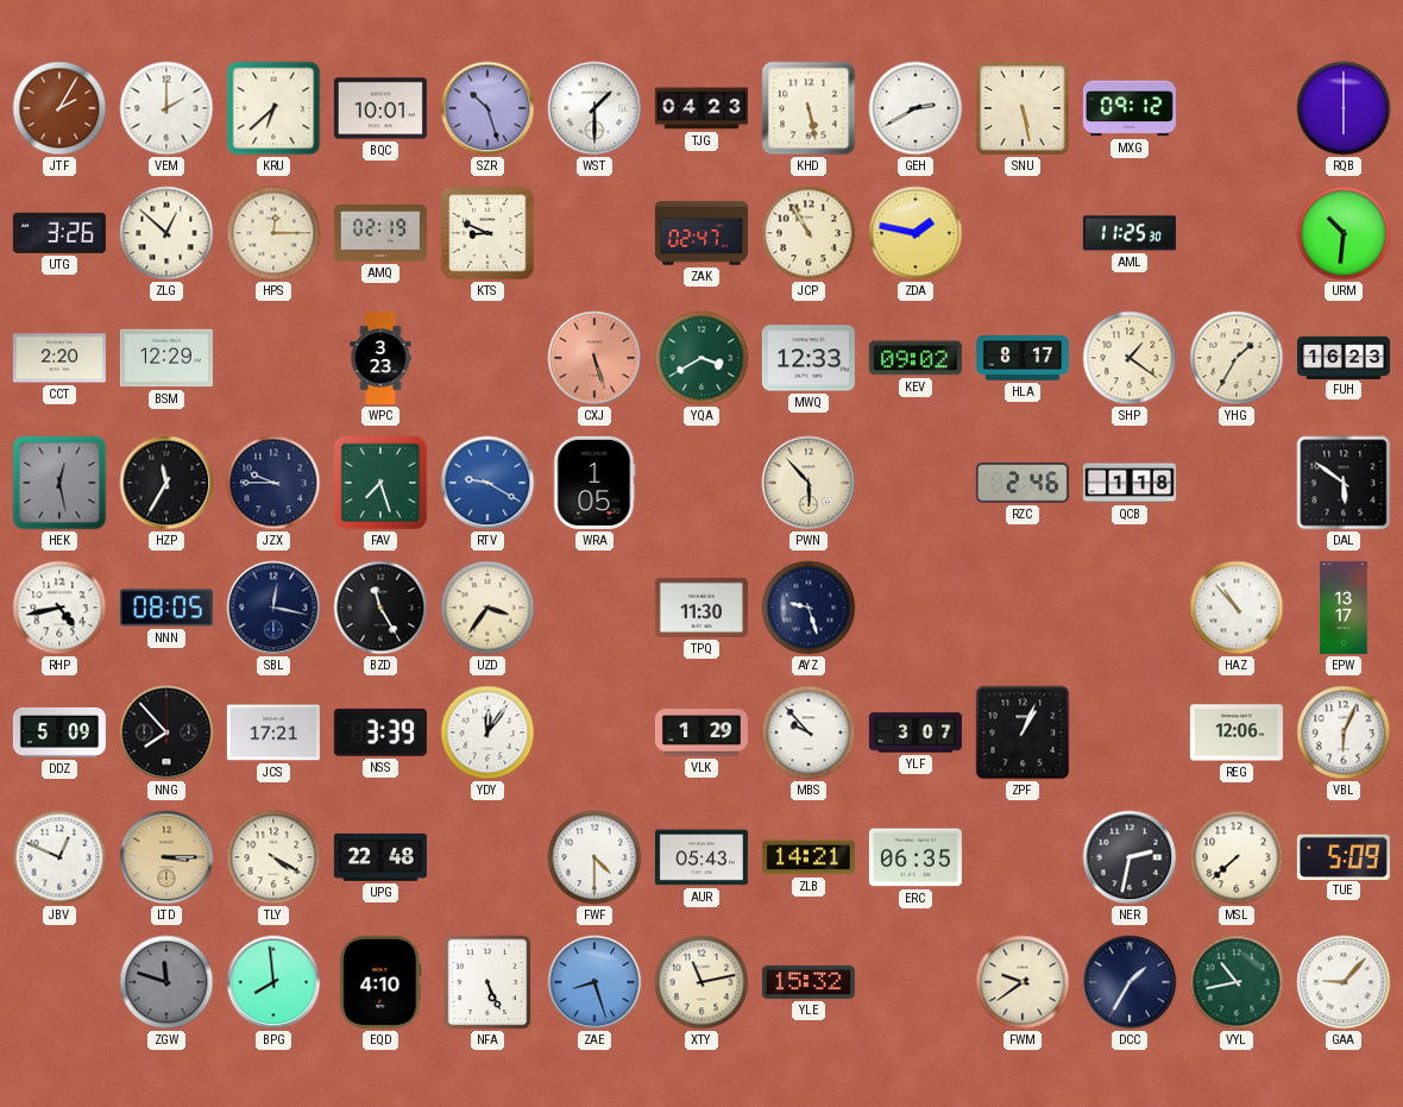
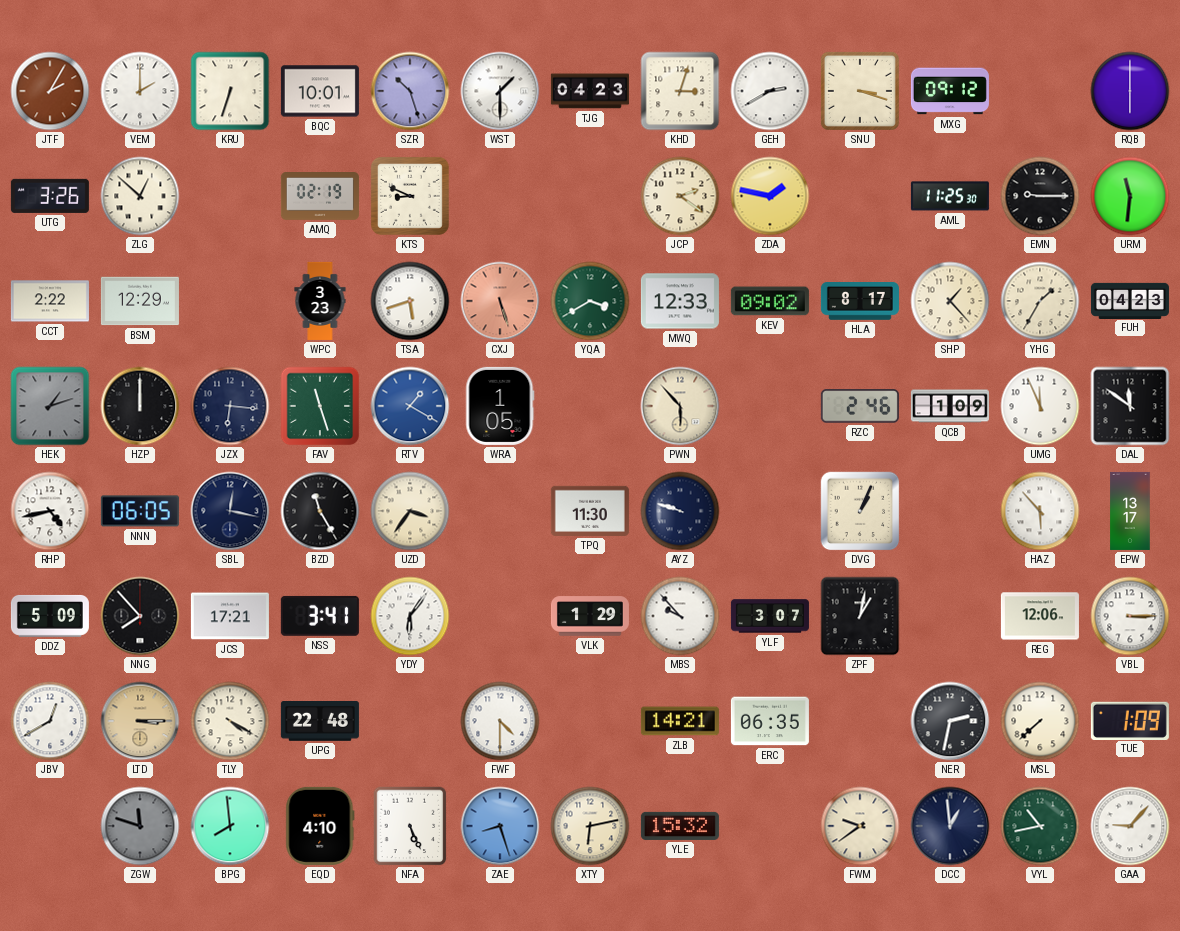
KRU: 6:38 -> 6:33
KHD: 5:28 -> 3:03
SNU: 5:28 -> 3:18
HPS: 12:15 -> none
ZAK: 02:47 -> none
JCP: 10:55 -> 2:21
EMN: none -> 9:15
URM: 10:31 -> 11:31
CCT: 2:20 -> 2:22
TSA: none -> 5:42
SHP: 1:21 -> 1:23
FUH: 16:23 -> 04:23
HEK: 12:28 -> 1:12
HZP: 11:35 -> 12:00
JZX: 9:45 -> 6:16
FAV: 7:27 -> 11:27
RTV: 9:20 -> 1:20
QCB: 1:18 -> 1:09
UMG: none -> 11:56
DAL: 5:51 -> 11:51
NNN: 08:05 -> 06:05
AYZ: 9:27 -> 9:48
DVG: none -> 1:04
HAZ: 10:53 -> 5:53
NSS: 3:39 -> 3:41
YDY: 12:06 -> 6:06
ZPF: 1:04 -> 1:02
VBL: 6:04 -> 3:15
JBV: 12:49 -> 12:40
AUR: 05:43 -> none
TUE: 5:09 -> 1:09
XTY: 11:13 -> 6:13
DCC: 1:35 -> 12:59
